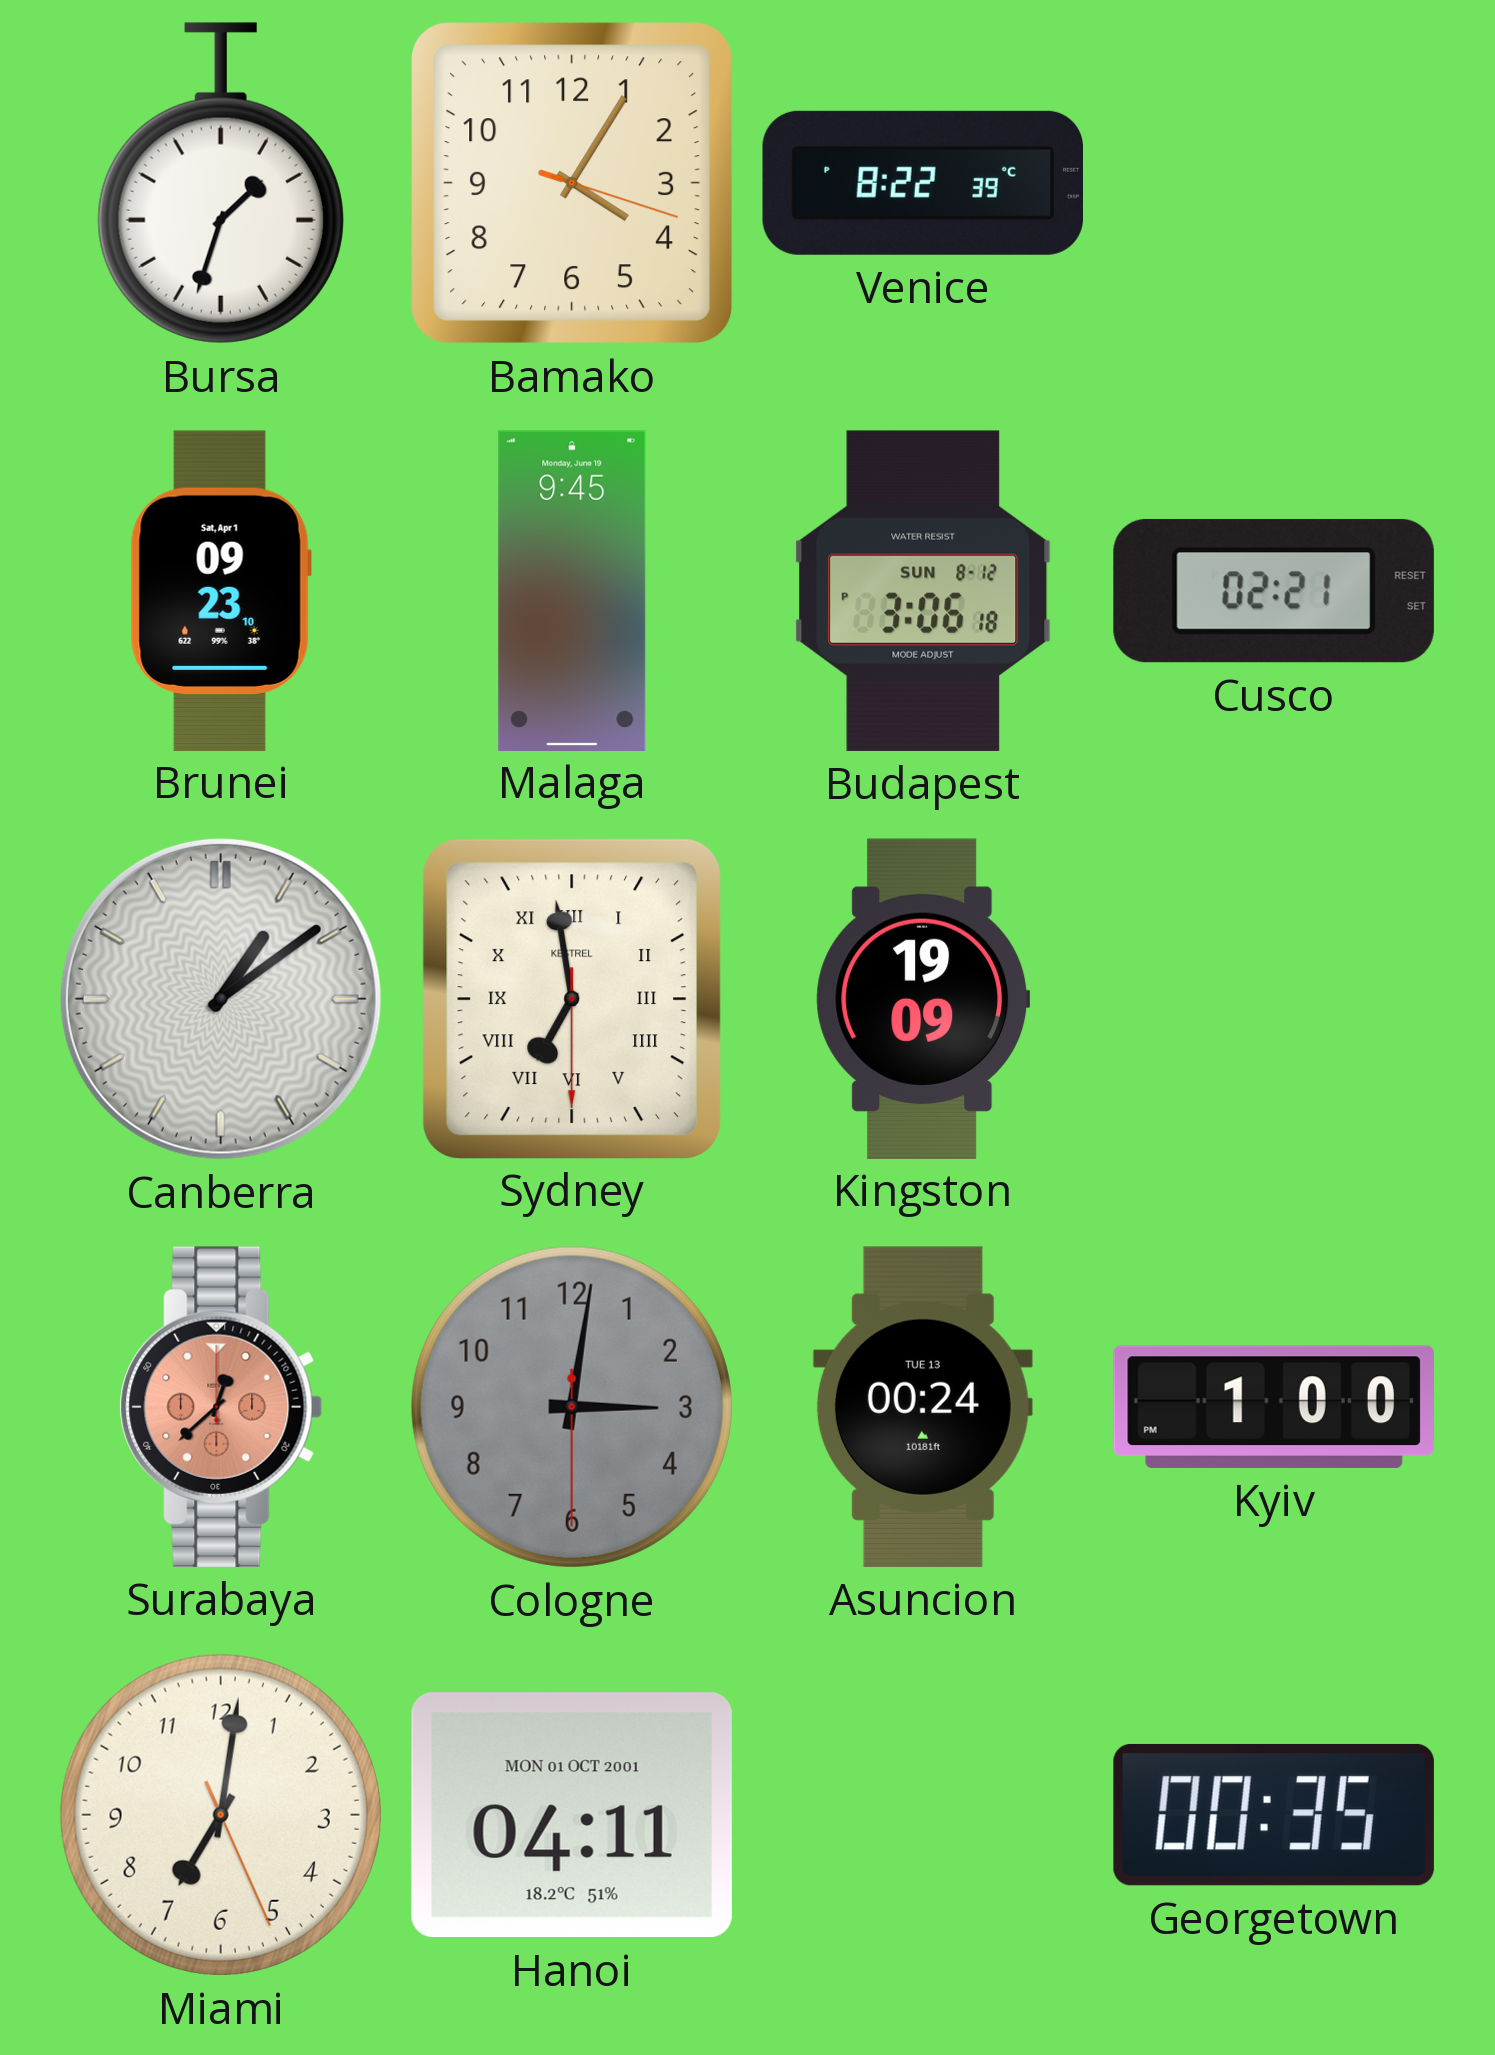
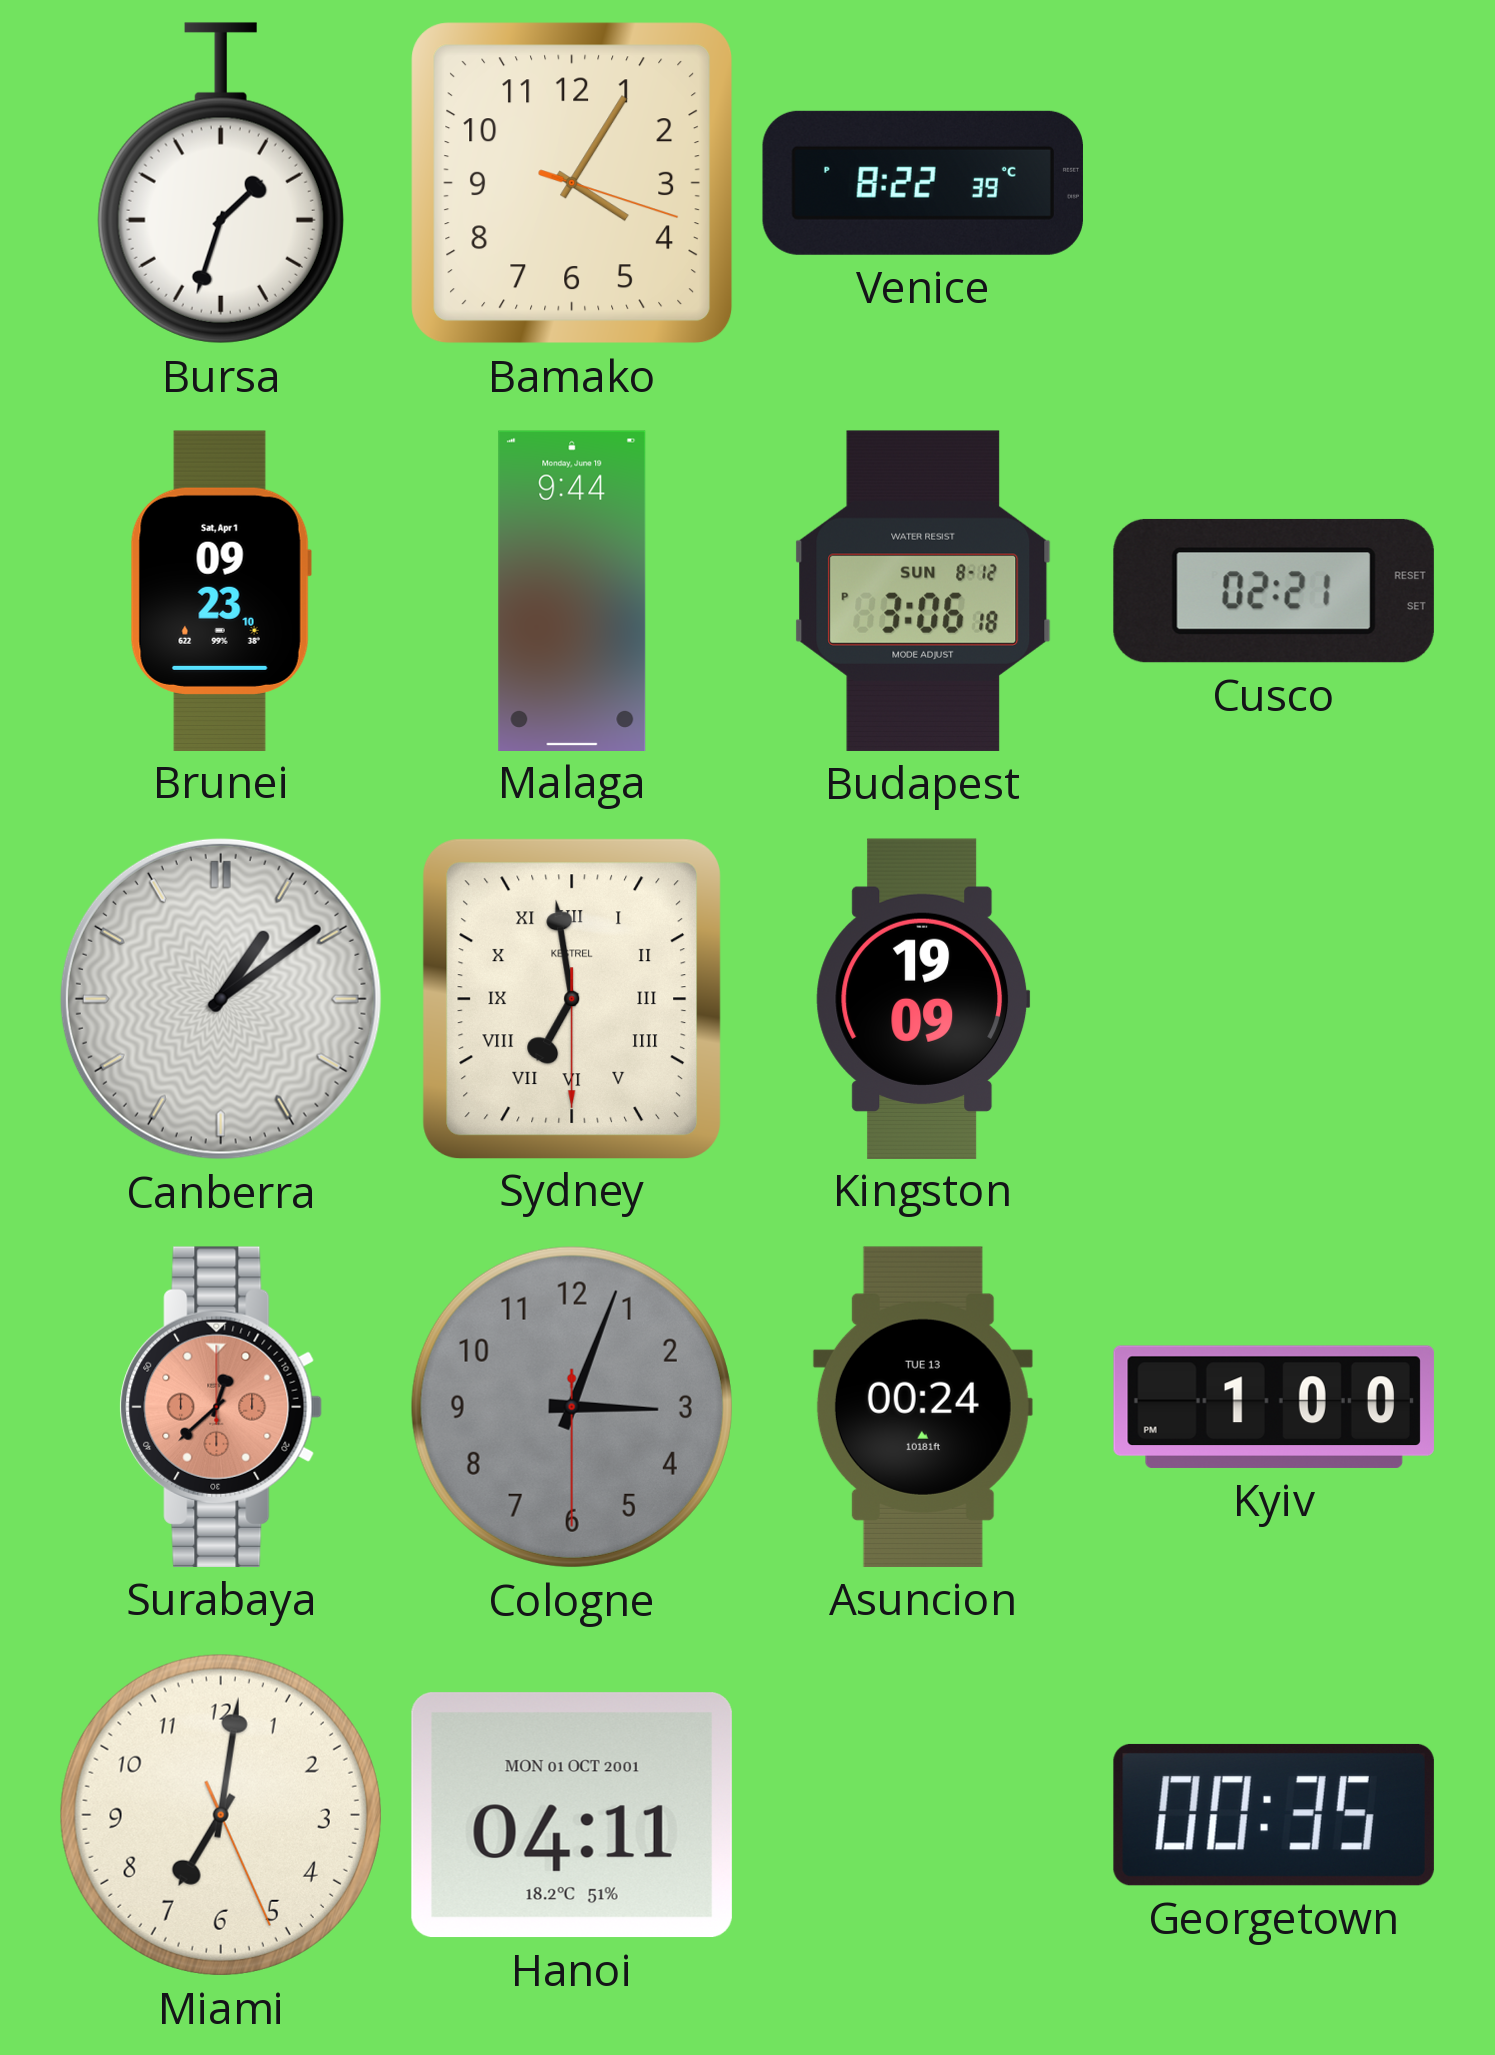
Malaga: 9:45 -> 9:44
Cologne: 3:01 -> 3:03
